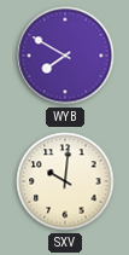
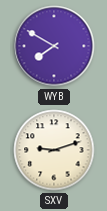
SXV: 10:01 -> 9:12
